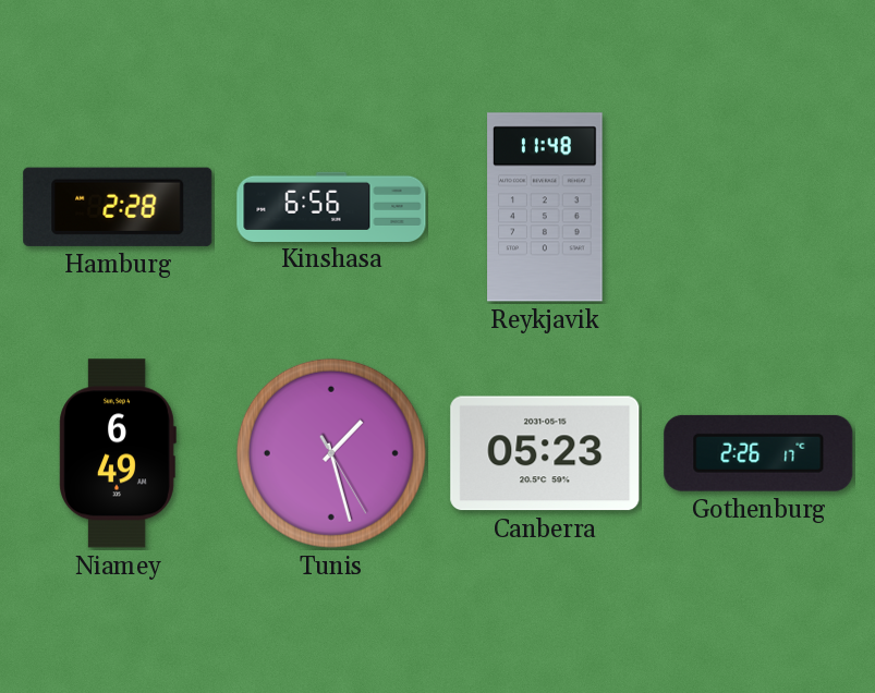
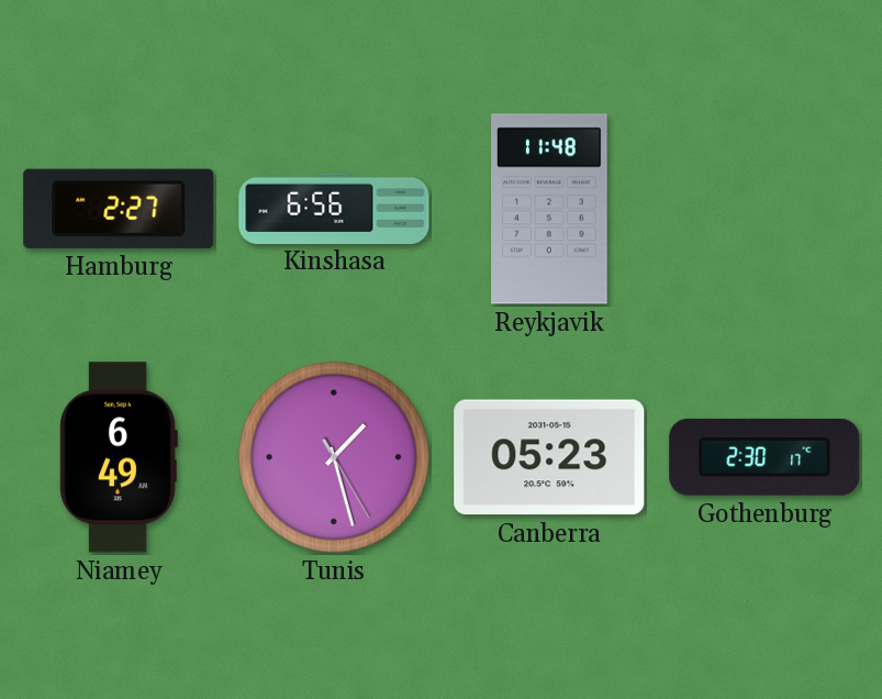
Hamburg: 2:28 -> 2:27
Gothenburg: 2:26 -> 2:30
